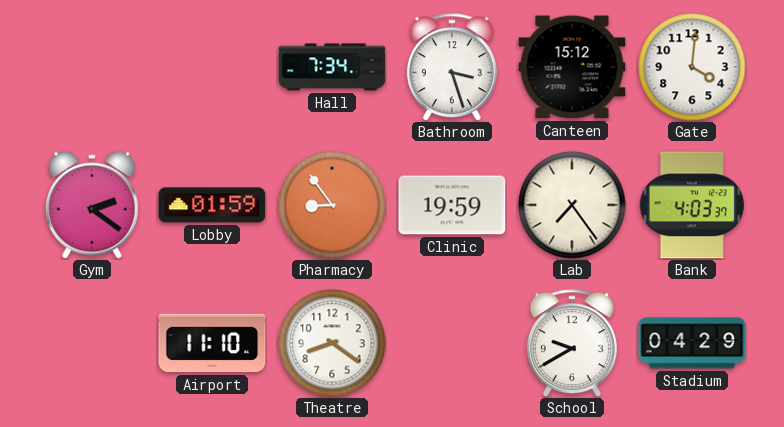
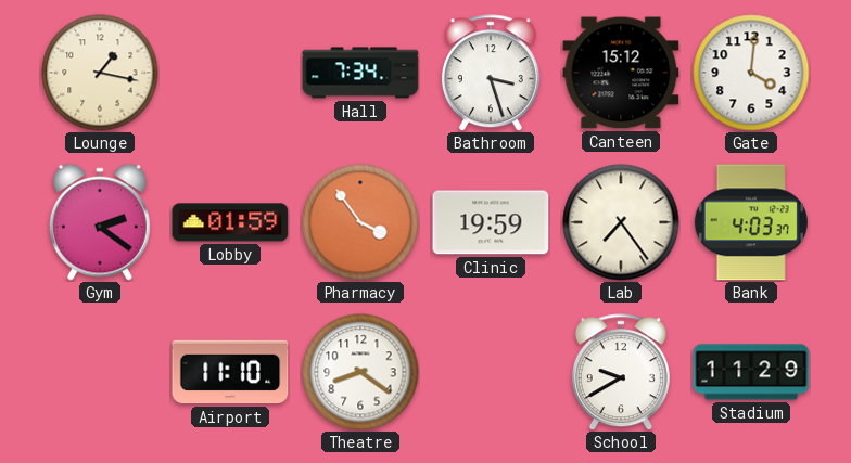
Lounge: none -> 1:17
Pharmacy: 8:54 -> 3:54
Stadium: 04:29 -> 11:29
